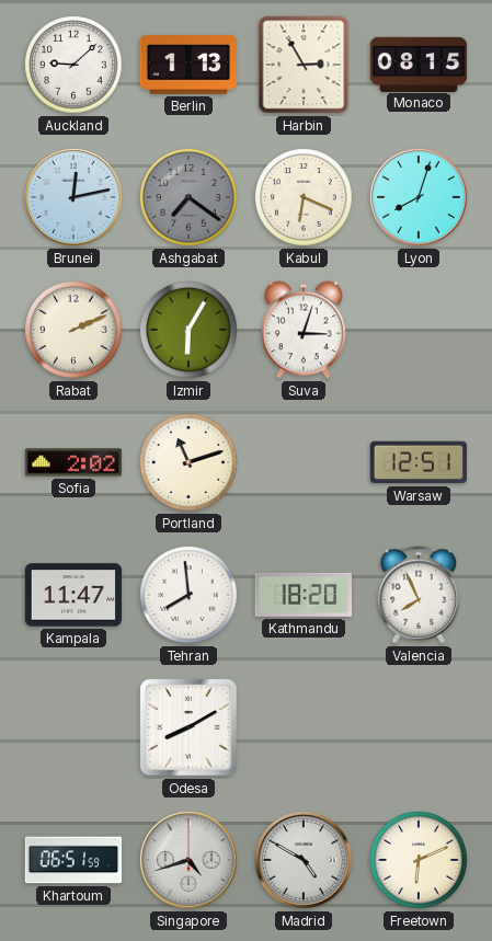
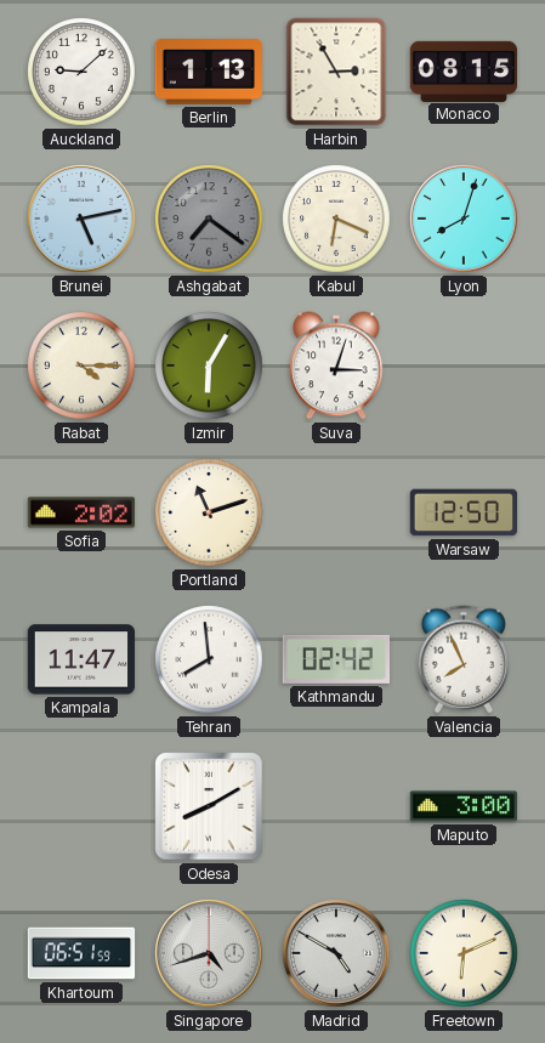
Brunei: 12:13 -> 5:13
Rabat: 2:11 -> 4:15
Warsaw: 12:51 -> 12:50
Kathmandu: 18:20 -> 02:42
Maputo: none -> 3:00
